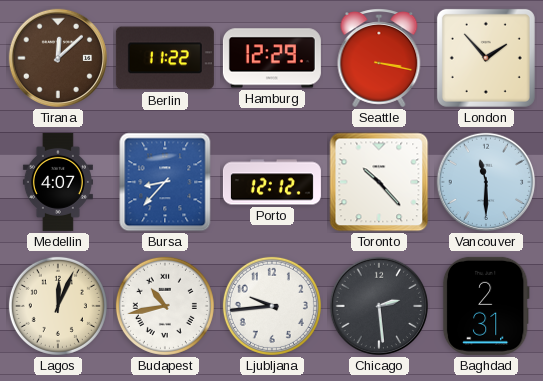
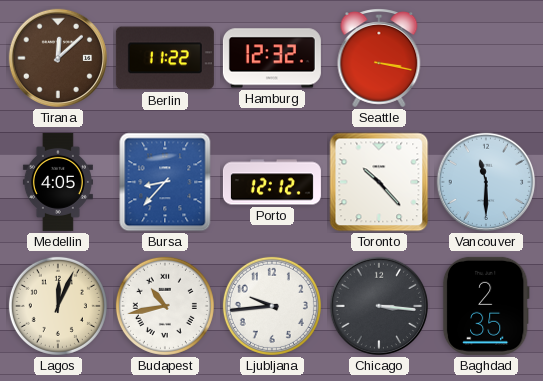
Hamburg: 12:29 -> 12:32
London: 1:53 -> none
Medellin: 4:07 -> 4:05
Chicago: 2:29 -> 3:16
Baghdad: 2:31 -> 2:35
